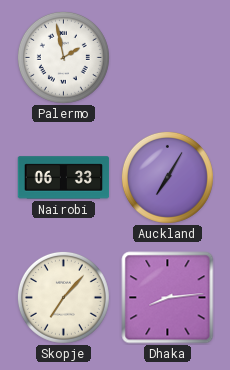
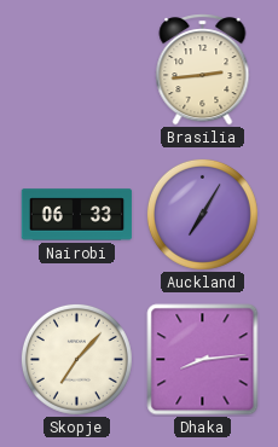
Palermo: 1:58 -> none
Brasilia: none -> 2:44
